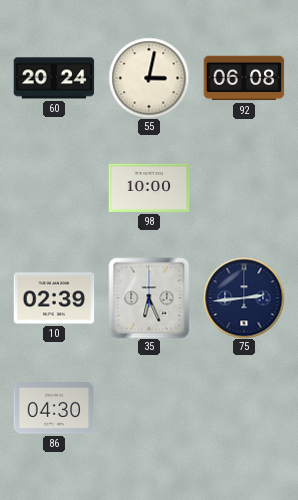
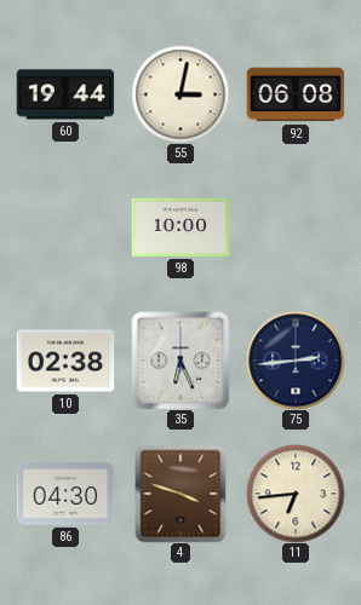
60: 20:24 -> 19:44
10: 02:39 -> 02:38
4: none -> 3:48
11: none -> 6:44
